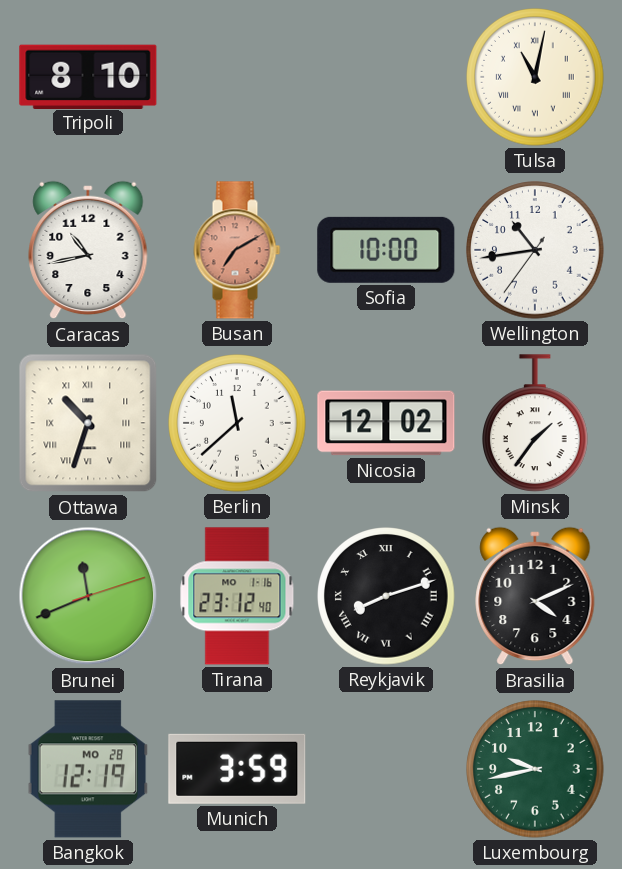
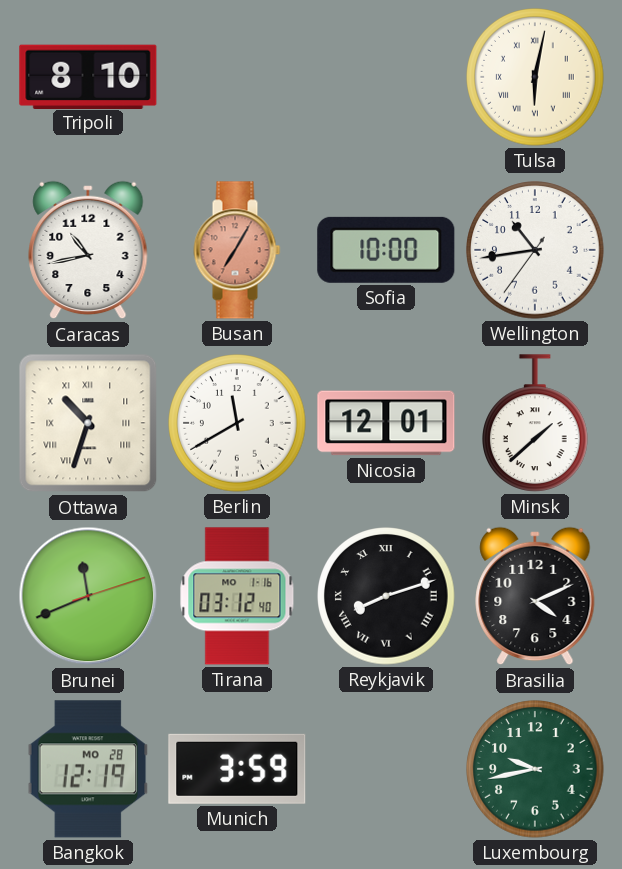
Tulsa: 11:02 -> 6:02
Busan: 7:10 -> 7:05
Berlin: 11:38 -> 11:40
Nicosia: 12:02 -> 12:01
Minsk: 1:36 -> 1:38
Tirana: 23:12 -> 03:12
